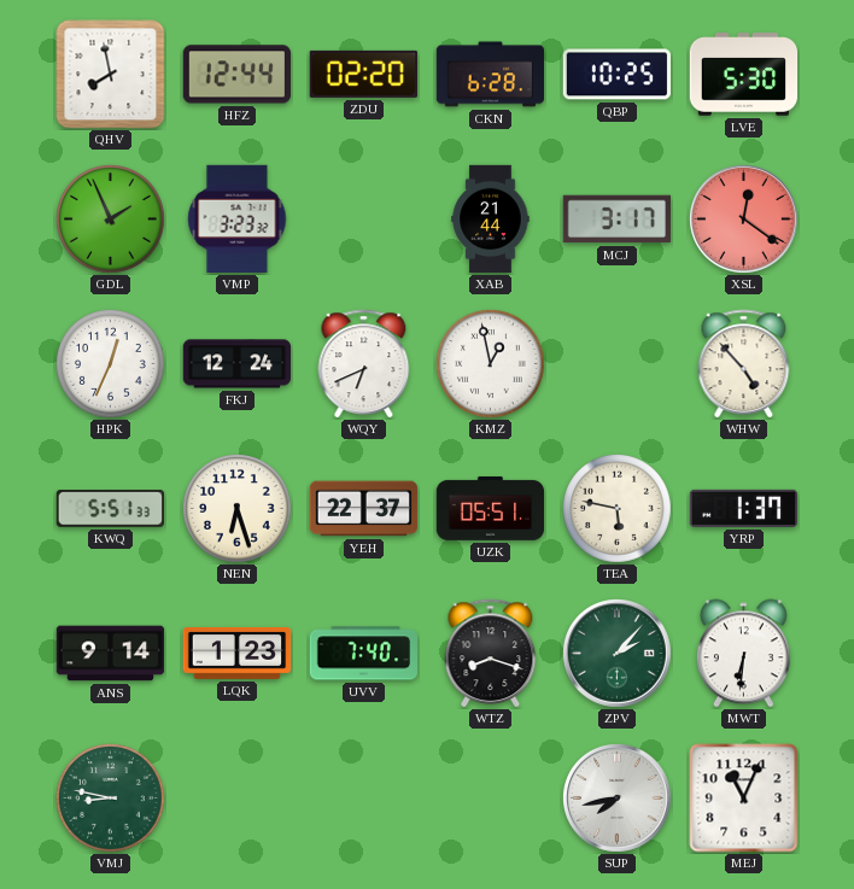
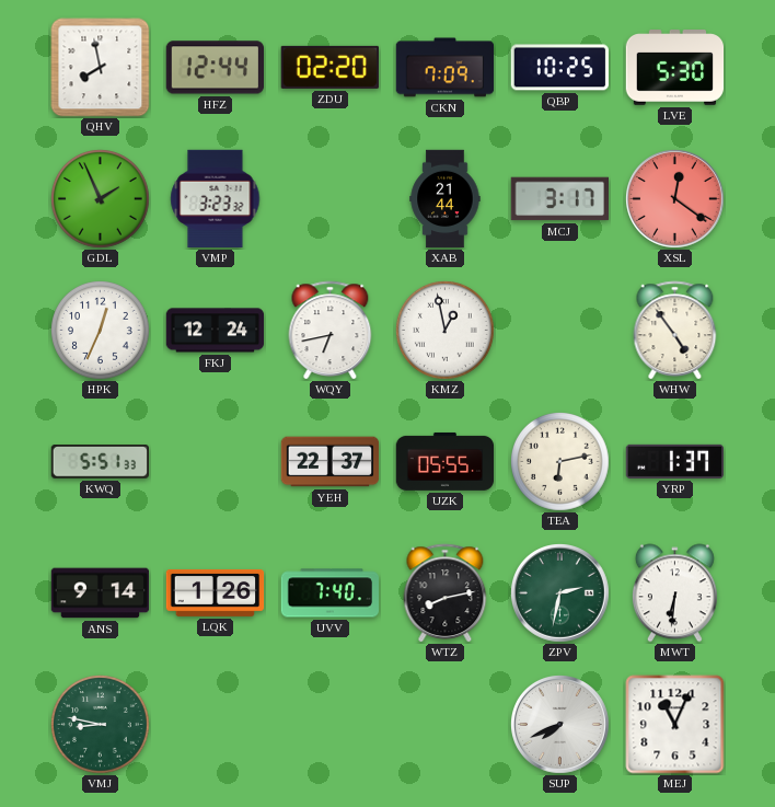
CKN: 6:28 -> 7:09
WQY: 6:41 -> 6:43
WHW: 4:53 -> 4:54
NEN: 6:27 -> none
UZK: 05:51 -> 05:55
TEA: 5:47 -> 6:13
LQK: 1:23 -> 1:26
WTZ: 8:18 -> 8:13
ZPV: 2:07 -> 2:32
SUP: 7:43 -> 7:41
